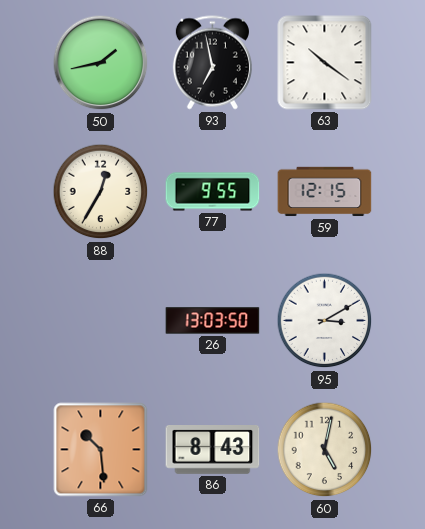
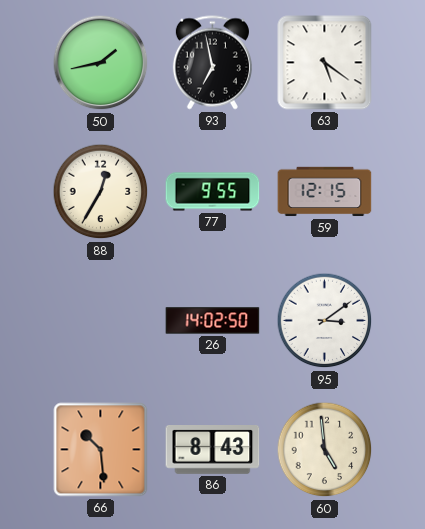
63: 10:21 -> 5:21
26: 13:03 -> 14:02
95: 3:10 -> 3:09
60: 5:02 -> 4:59
